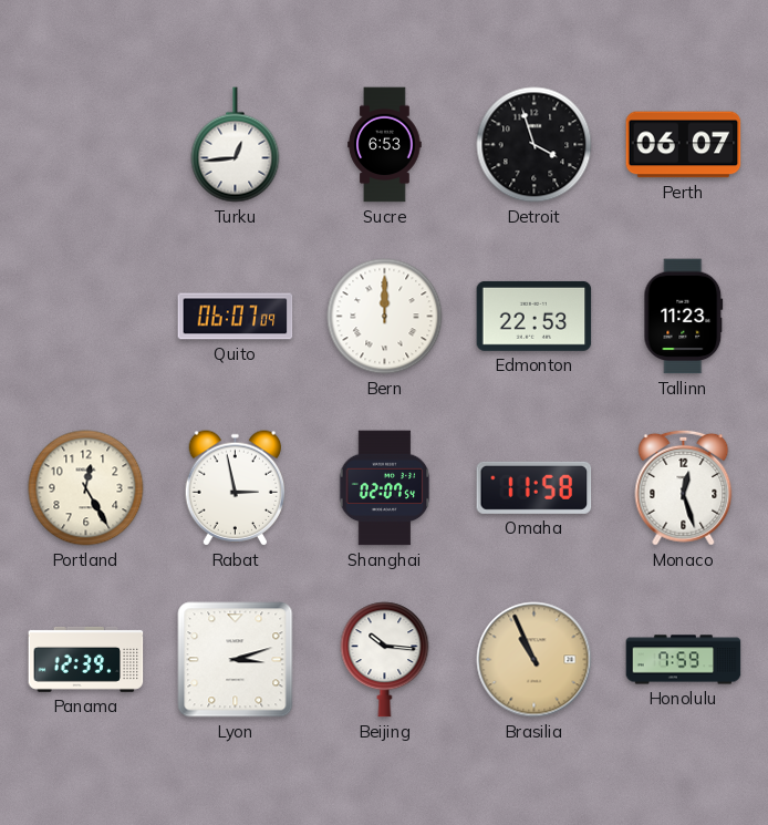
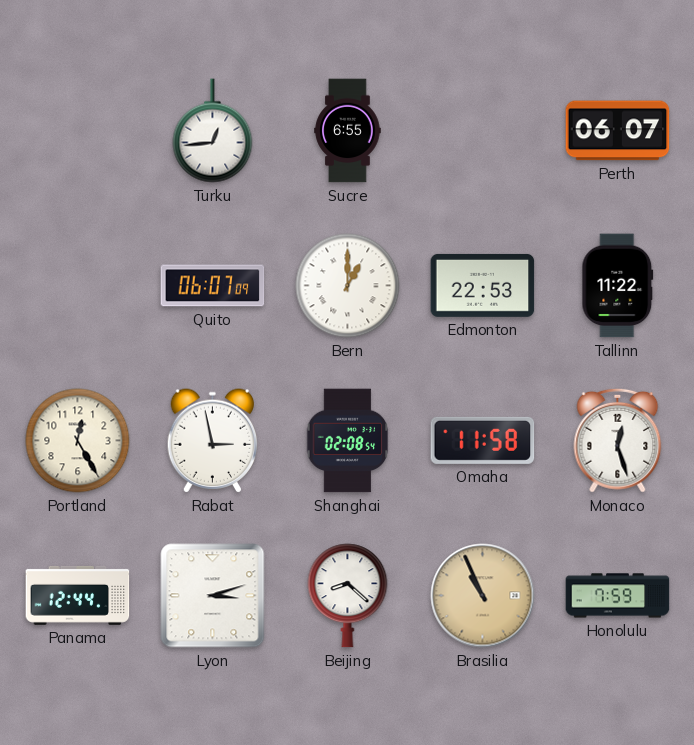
Sucre: 6:53 -> 6:55
Detroit: 3:57 -> none
Bern: 12:00 -> 1:00
Tallinn: 11:23 -> 11:22
Shanghai: 02:07 -> 02:08
Panama: 12:39 -> 12:44
Beijing: 10:16 -> 8:22
